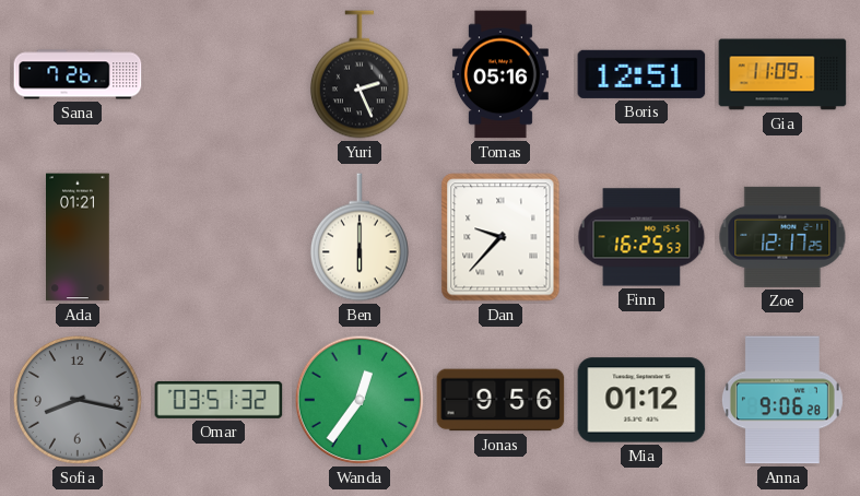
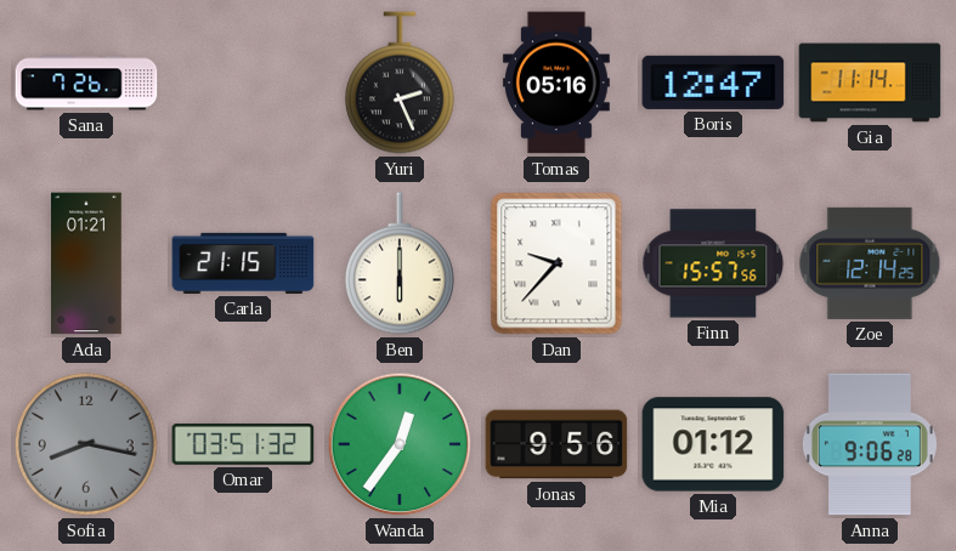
Boris: 12:51 -> 12:47
Gia: 11:09 -> 11:14
Carla: none -> 21:15
Finn: 16:25 -> 15:57
Zoe: 12:17 -> 12:14
